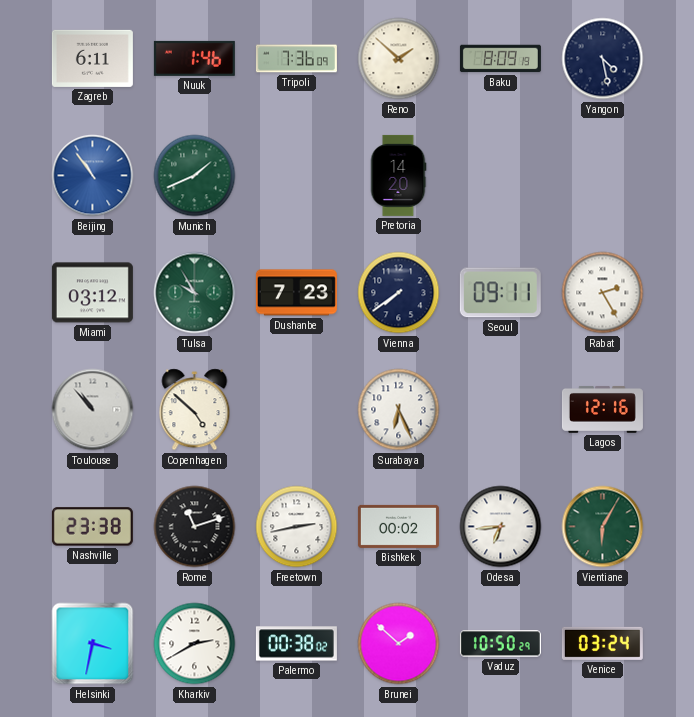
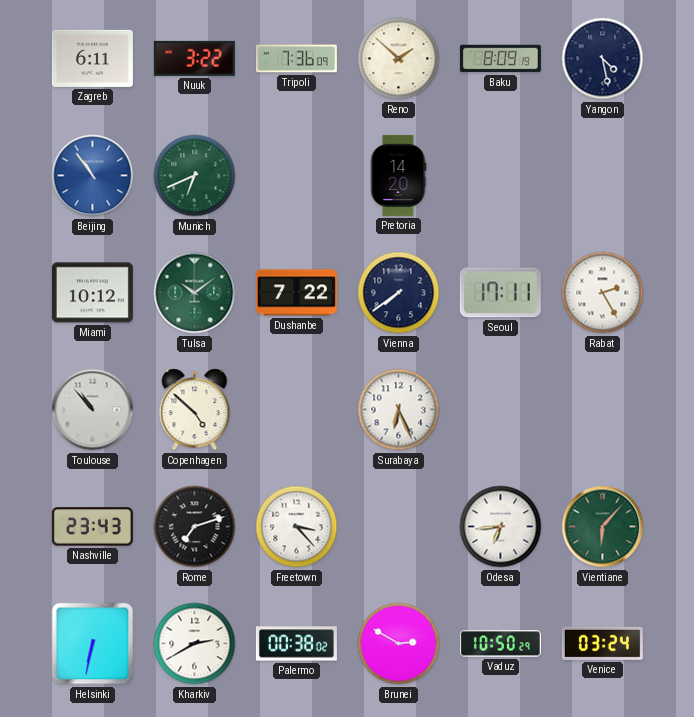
Nuuk: 1:46 -> 3:22
Munich: 1:41 -> 6:41
Miami: 03:12 -> 10:12
Tulsa: 9:55 -> 10:09
Dushanbe: 7:23 -> 7:22
Seoul: 09:11 -> 17:11
Lagos: 12:16 -> none
Nashville: 23:38 -> 23:43
Rome: 11:12 -> 7:12
Freetown: 2:43 -> 3:23
Bishkek: 00:02 -> none
Vientiane: 6:05 -> 6:07
Helsinki: 3:32 -> 6:32
Brunei: 1:52 -> 2:50
